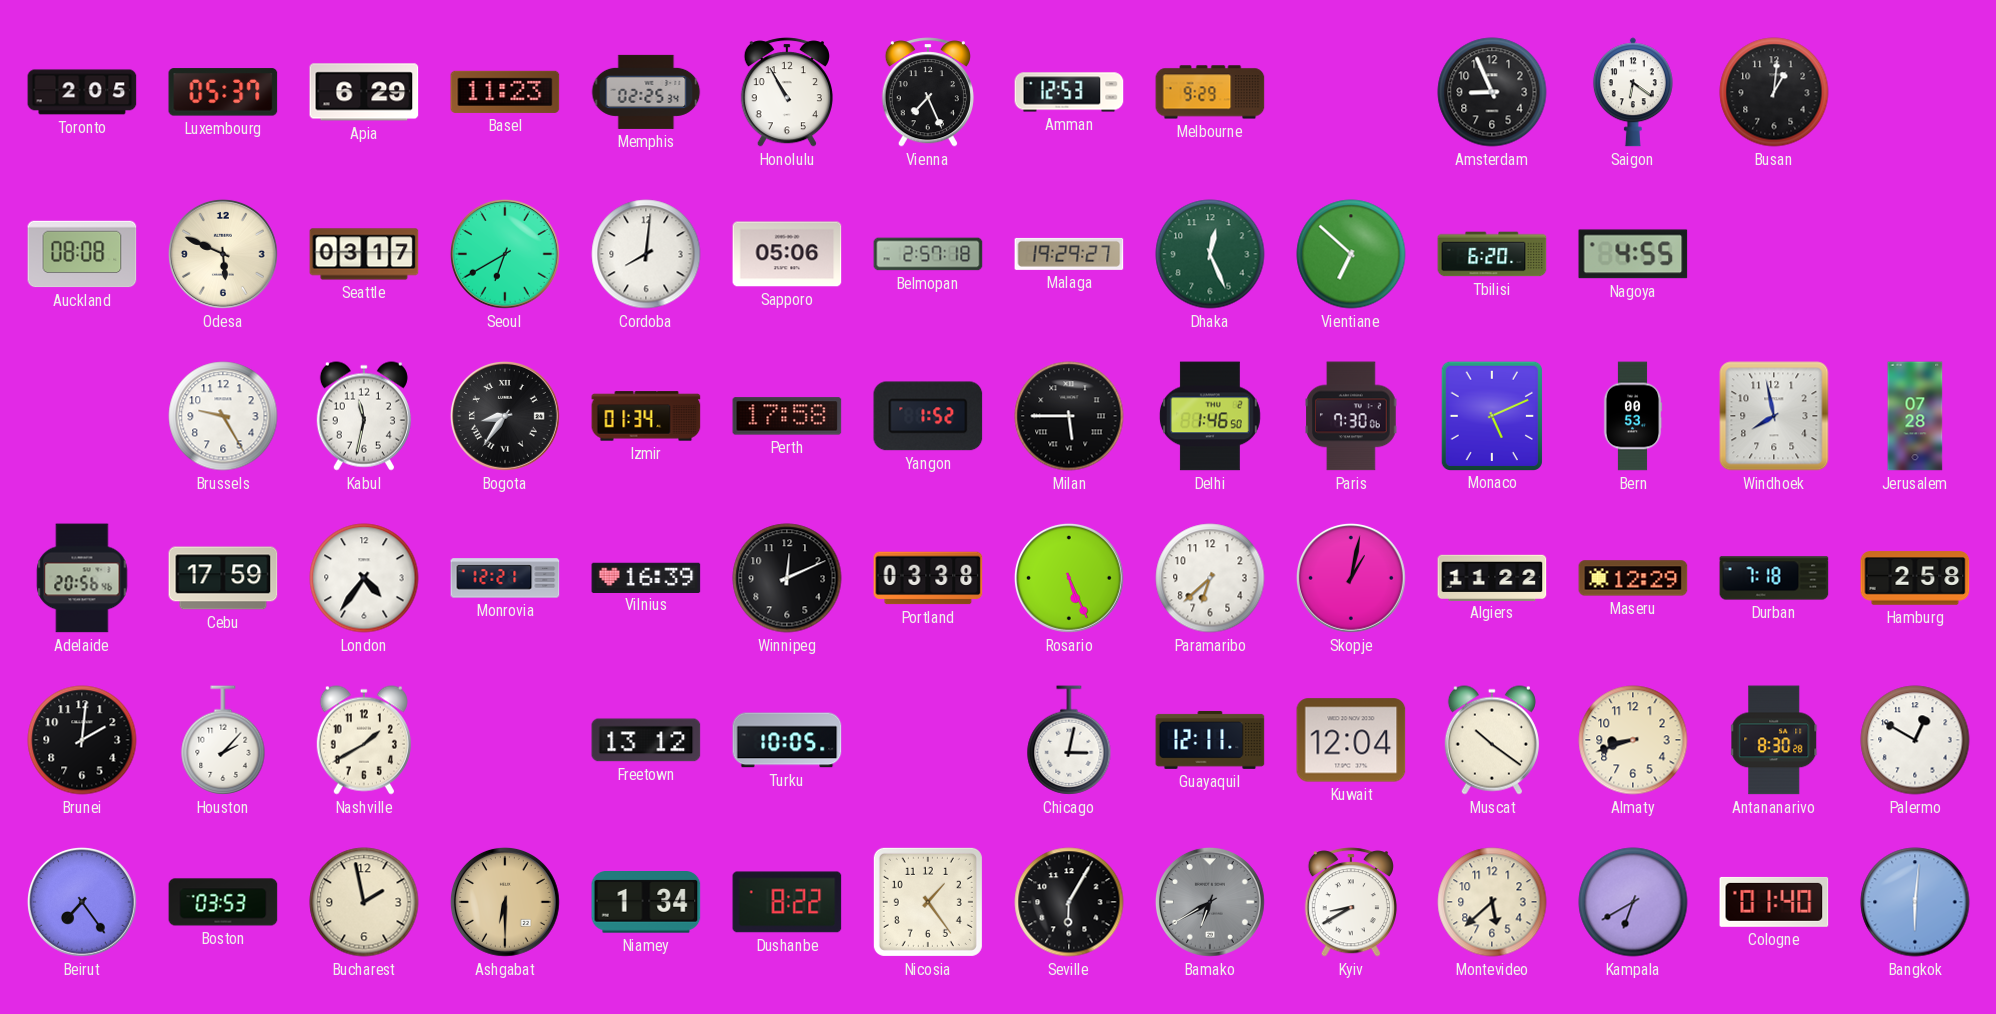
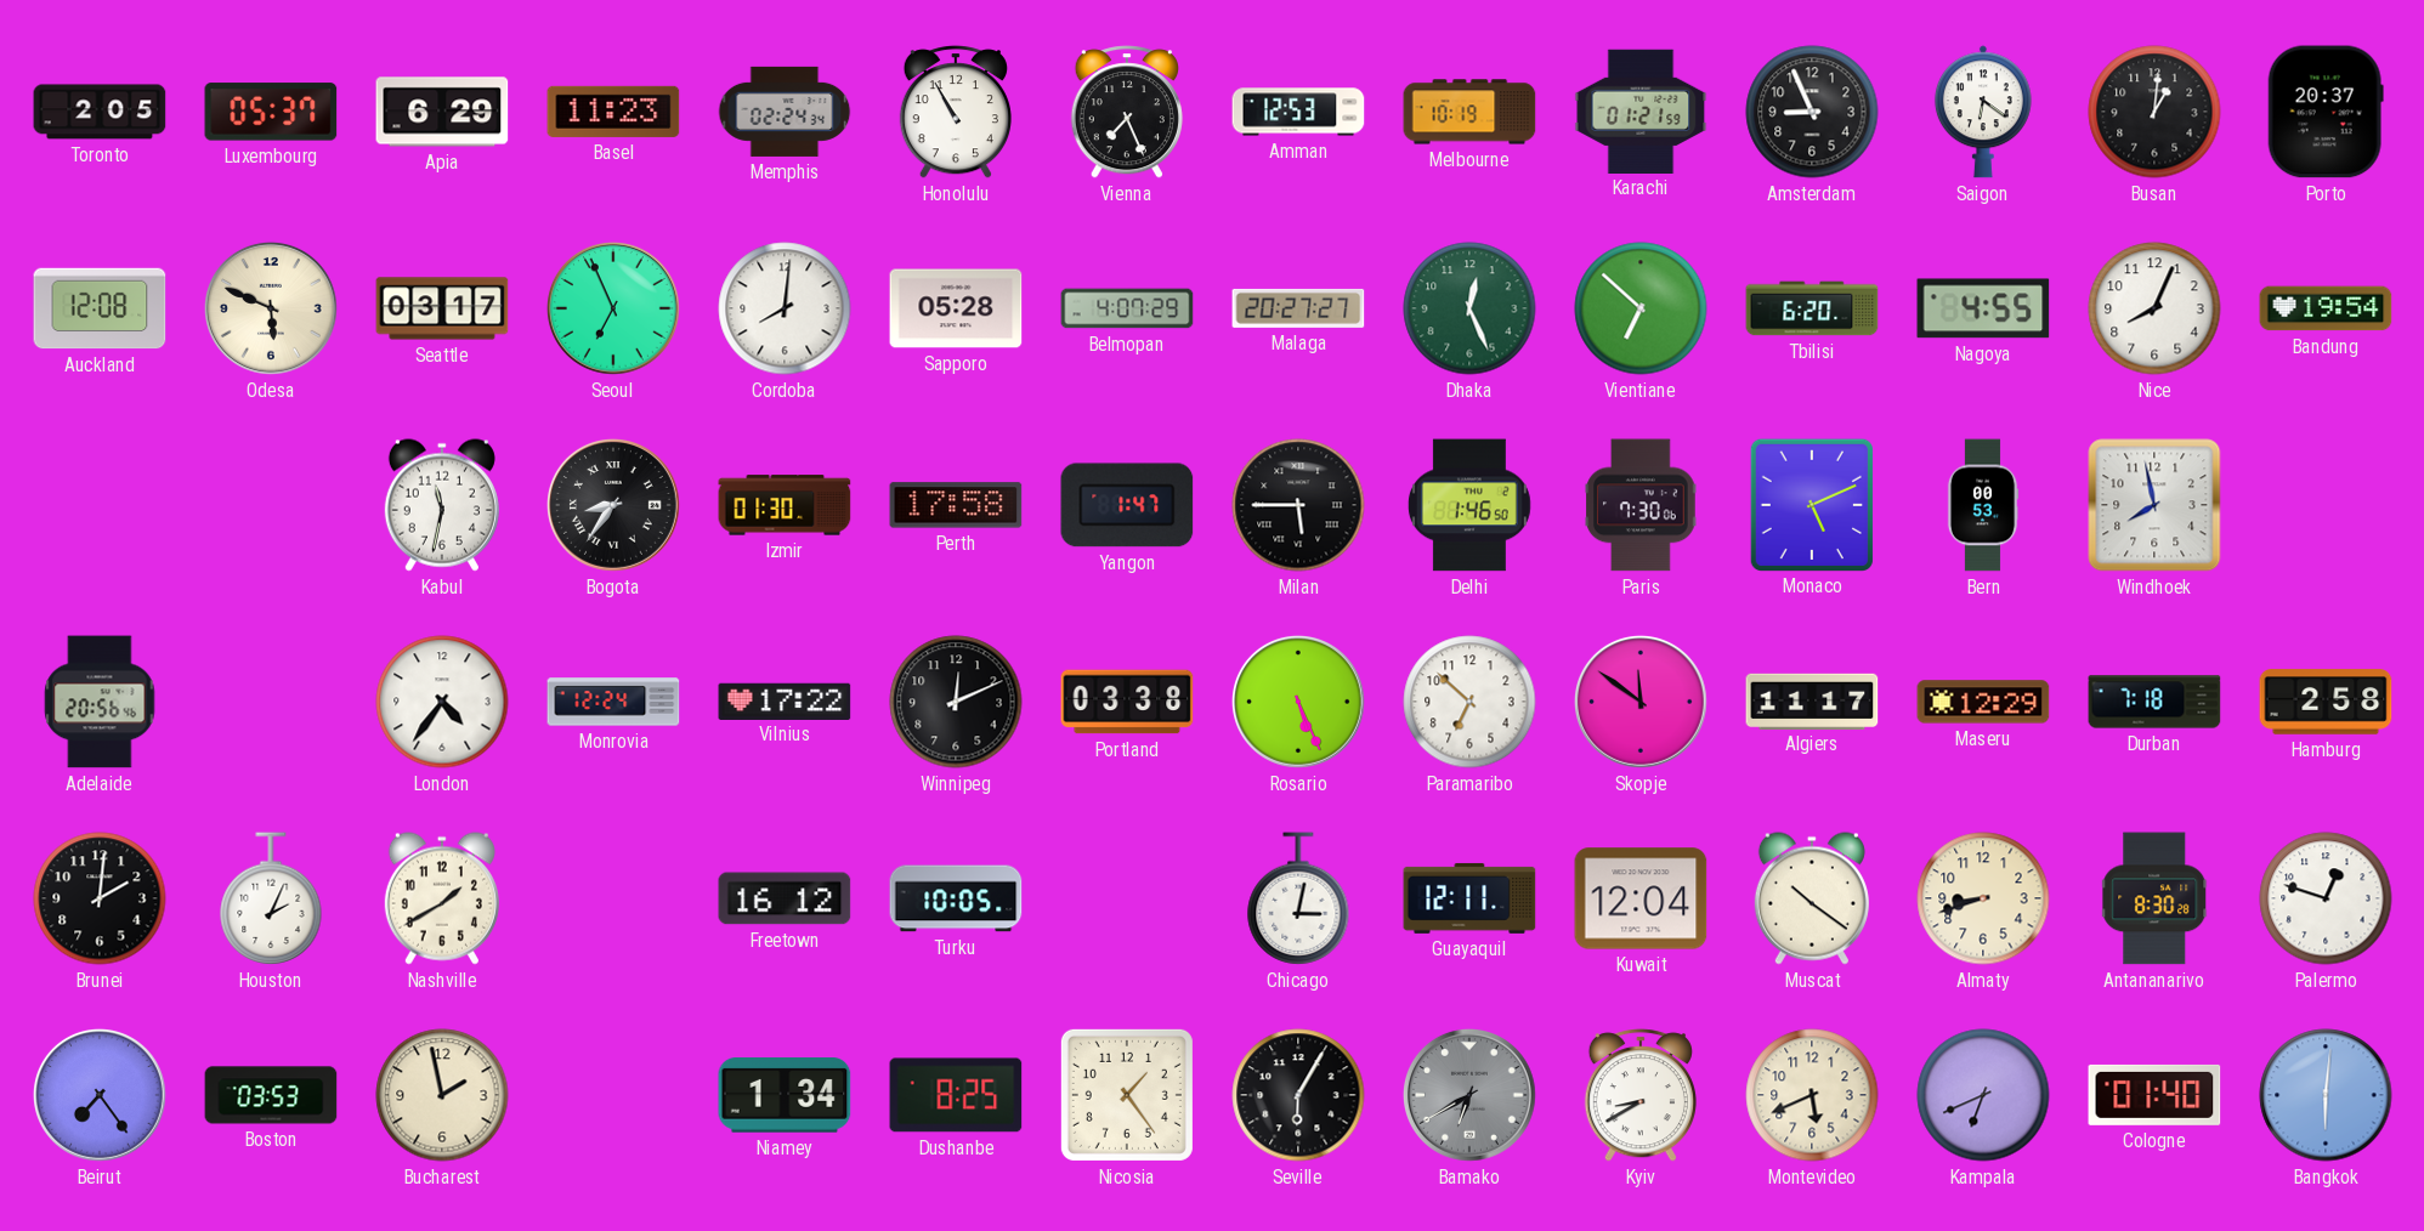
Memphis: 02:25 -> 02:24
Melbourne: 9:29 -> 10:19
Karachi: none -> 01:21
Porto: none -> 20:37
Auckland: 08:08 -> 12:08
Seoul: 6:40 -> 6:56
Sapporo: 05:06 -> 05:28
Belmopan: 2:57 -> 4:07
Malaga: 19:29 -> 20:27
Nice: none -> 8:04
Bandung: none -> 19:54
Brussels: 9:25 -> none
Izmir: 01:34 -> 01:30
Yangon: 1:52 -> 1:47
Jerusalem: 07:28 -> none
Cebu: 17:59 -> none
Monrovia: 12:21 -> 12:24
Vilnius: 16:39 -> 17:22
Paramaribo: 6:38 -> 6:52
Skopje: 1:02 -> 11:51
Algiers: 11:22 -> 11:17
Houston: 2:07 -> 2:04
Freetown: 13:12 -> 16:12
Palermo: 12:50 -> 12:48
Ashgabat: 6:30 -> none
Dushanbe: 8:22 -> 8:25
Montevideo: 5:38 -> 5:41
Kampala: 6:40 -> 6:41
